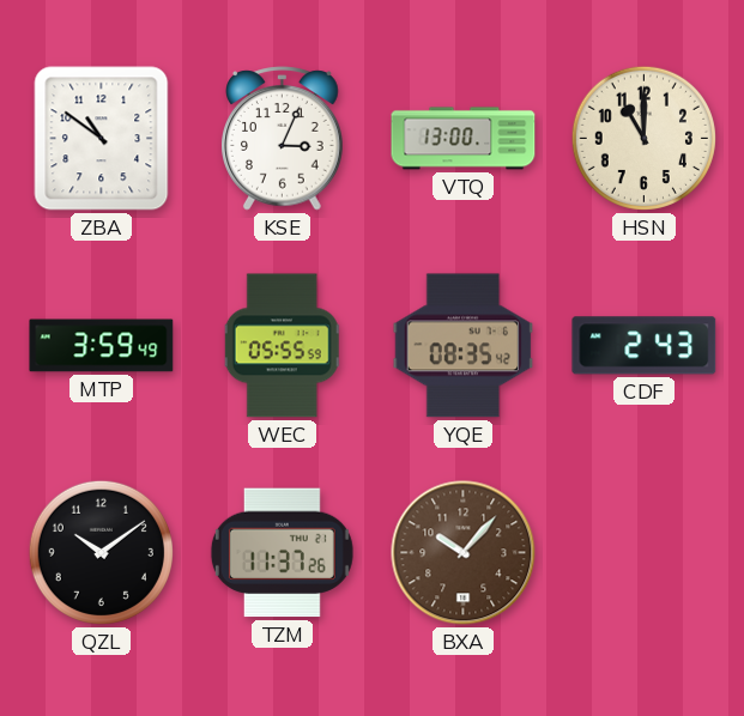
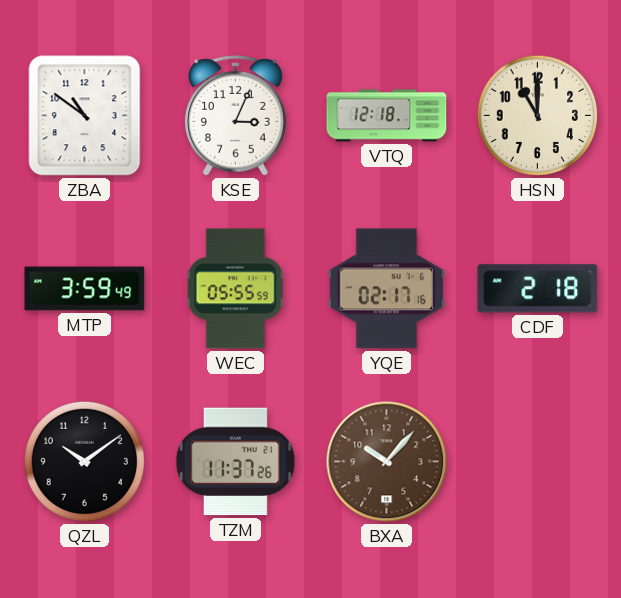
VTQ: 13:00 -> 12:18
YQE: 08:35 -> 02:17
CDF: 2:43 -> 2:18
